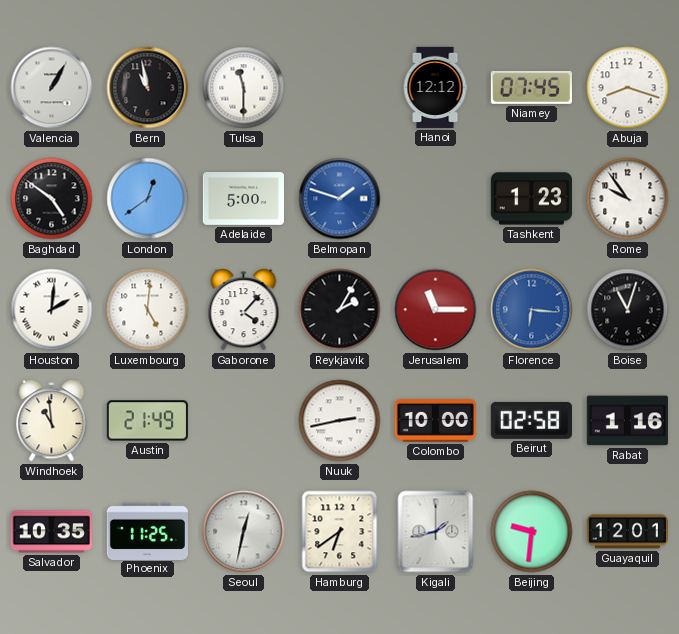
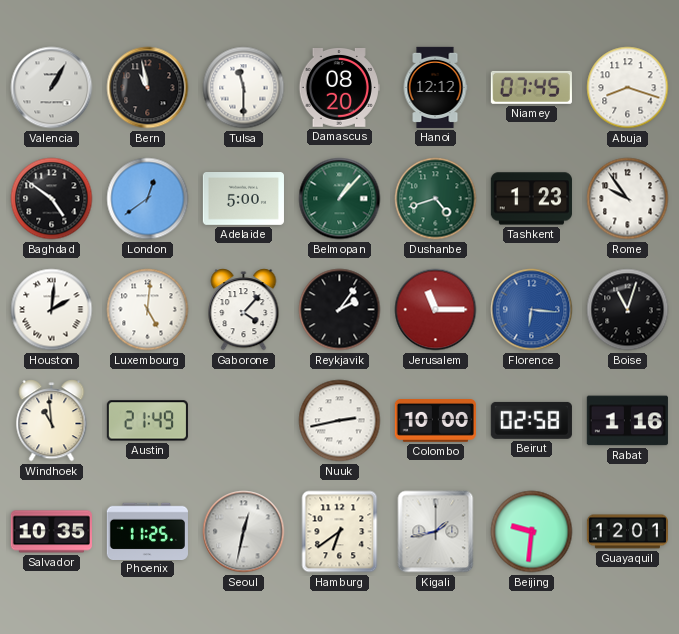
Damascus: none -> 08:20
Belmopan: 1:48 -> 1:07
Belmopan dial: blue -> green
Dushanbe: none -> 4:42
Reykjavik: 2:05 -> 2:06
